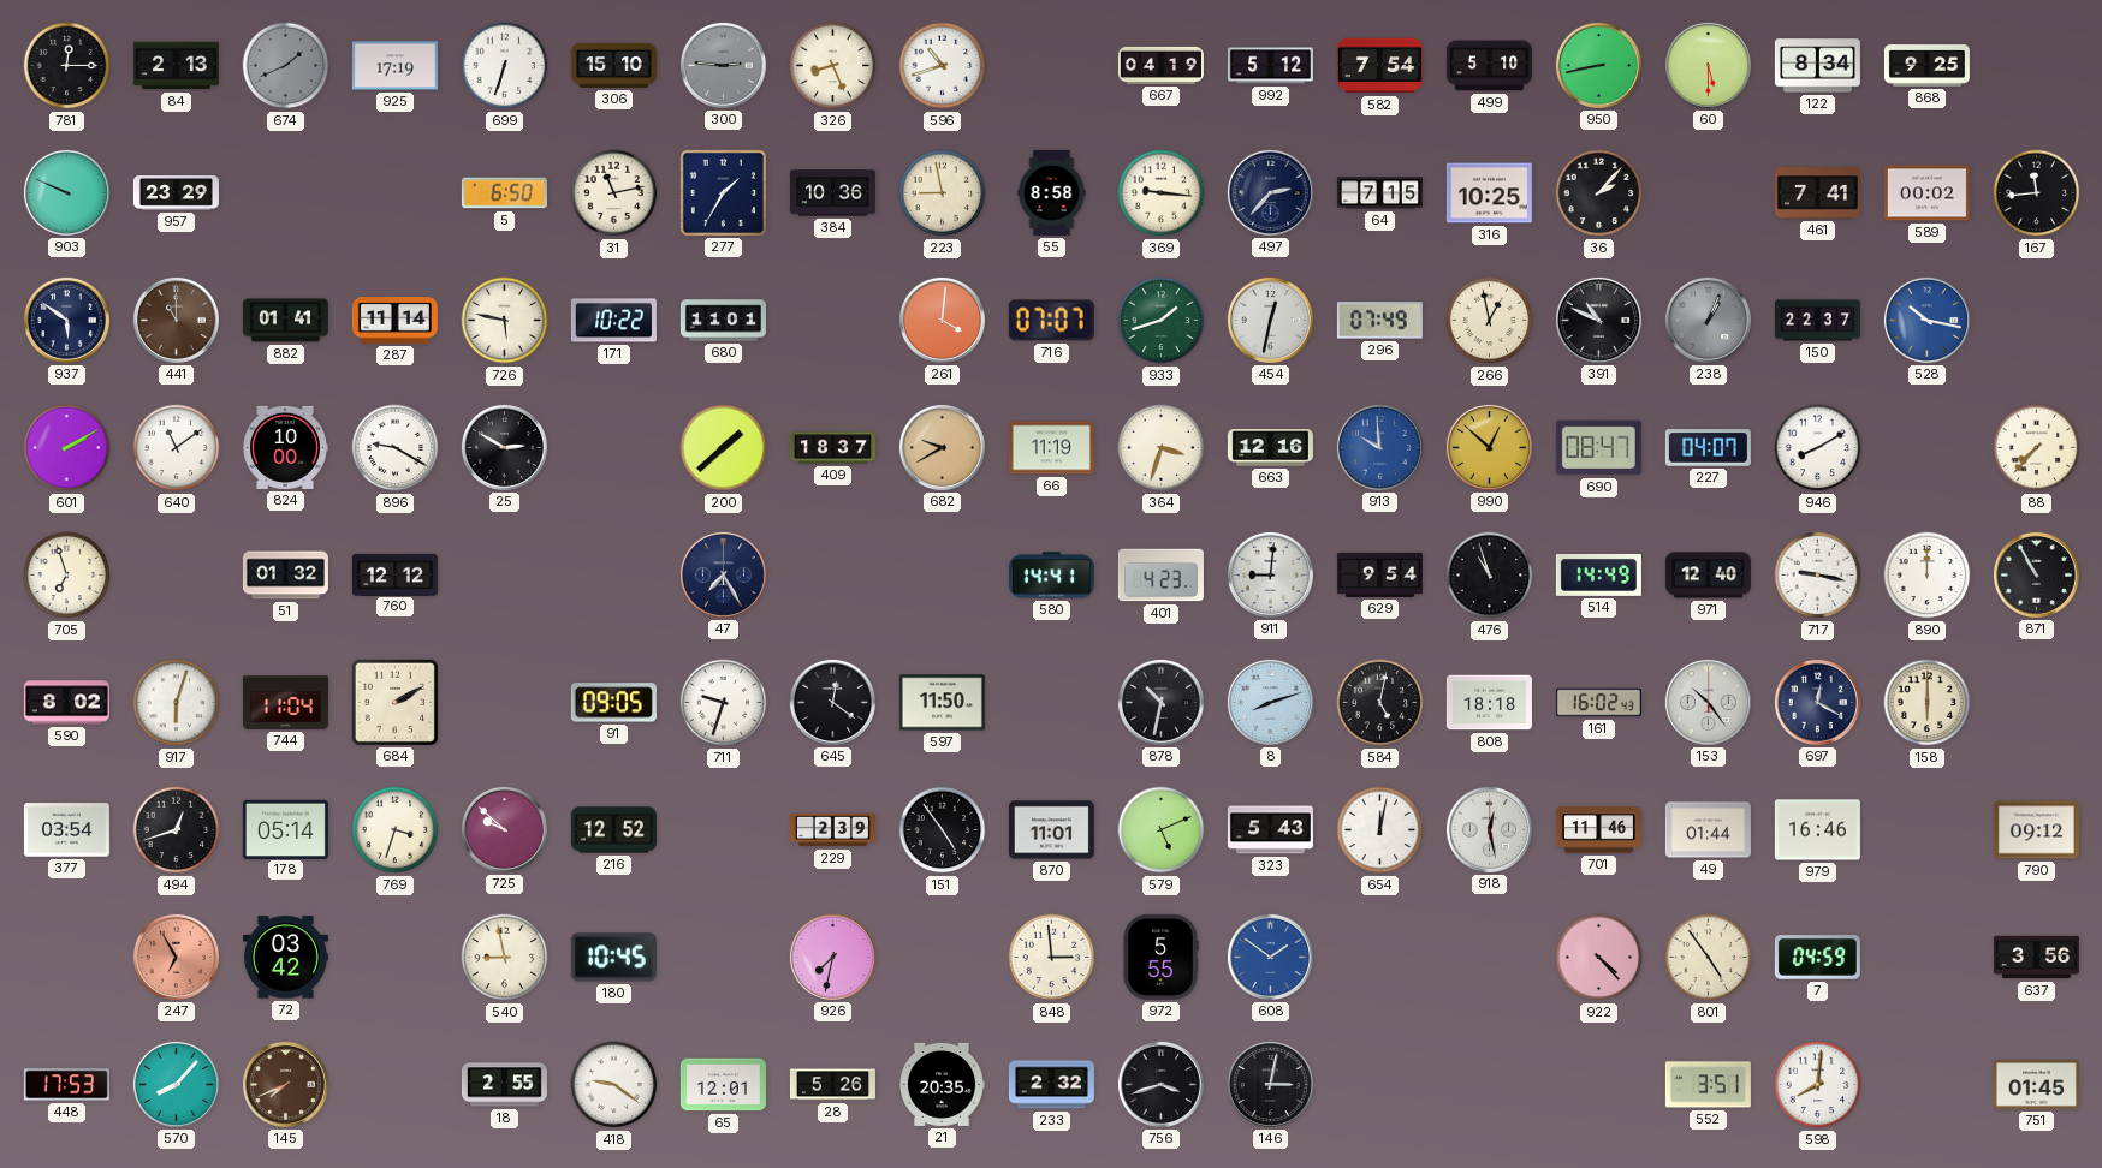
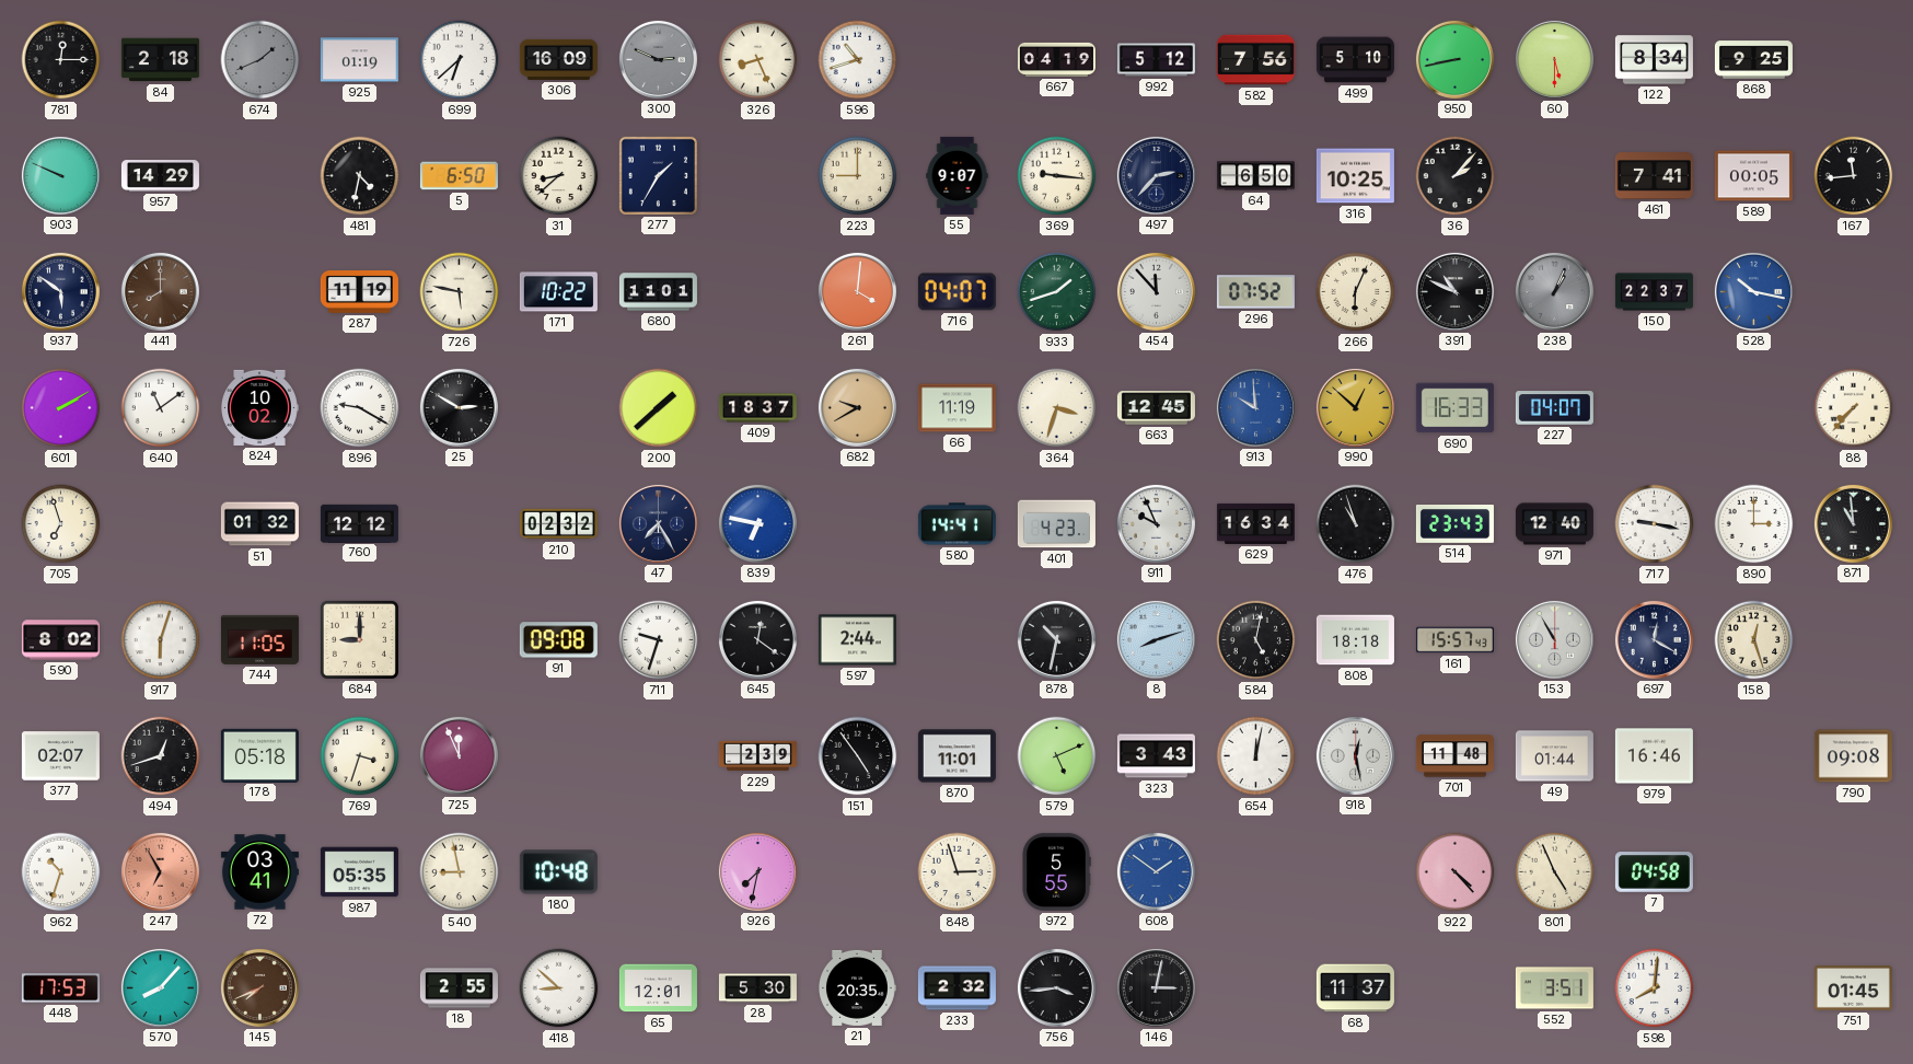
84: 2:13 -> 2:18
925: 17:19 -> 01:19
699: 6:33 -> 6:38
306: 15:10 -> 16:09
300: 2:46 -> 2:49
582: 7:54 -> 7:56
957: 23:29 -> 14:29
481: none -> 4:32
31: 11:13 -> 8:38
384: 10:36 -> none
223: 8:58 -> 9:00
55: 8:58 -> 9:07
64: 7:15 -> 6:50
589: 00:02 -> 00:05
441: 11:00 -> 8:00
882: 01:41 -> none
287: 11:14 -> 11:19
716: 07:07 -> 04:07
454: 12:32 -> 11:53
296: 07:49 -> 07:52
266: 12:58 -> 6:04
824: 10:00 -> 10:02
663: 12:16 -> 12:45
690: 08:47 -> 16:33
946: 8:10 -> none
210: none -> 02:32
839: none -> 6:47
911: 9:01 -> 9:56
629: 9:54 -> 16:34
514: 14:49 -> 23:43
890: 12:00 -> 3:00
871: 10:55 -> 10:59
744: 11:04 -> 11:05
684: 2:10 -> 9:00
91: 09:05 -> 09:08
597: 11:50 -> 2:44
161: 16:02 -> 15:57
153: 10:24 -> 10:55
158: 6:00 -> 12:27
377: 03:54 -> 02:07
178: 05:14 -> 05:18
725: 9:52 -> 11:56
216: 12:52 -> none
323: 5:43 -> 3:43
701: 11:46 -> 11:48
790: 09:12 -> 09:08
962: none -> 10:33
72: 03:42 -> 03:41
987: none -> 05:35
180: 10:45 -> 10:48
848: 2:59 -> 2:57
801: 4:54 -> 4:56
7: 04:59 -> 04:58
637: 3:56 -> none
418: 9:21 -> 8:52
28: 5:26 -> 5:30
756: 3:42 -> 3:44
68: none -> 11:37
